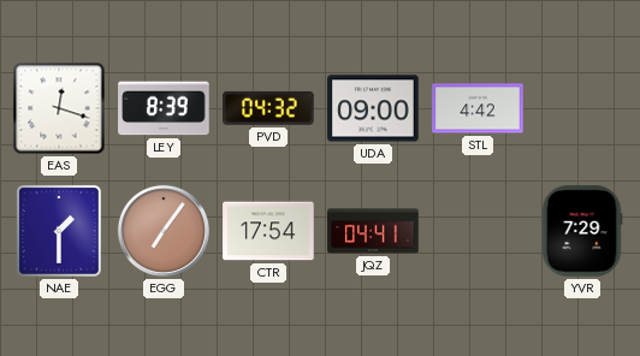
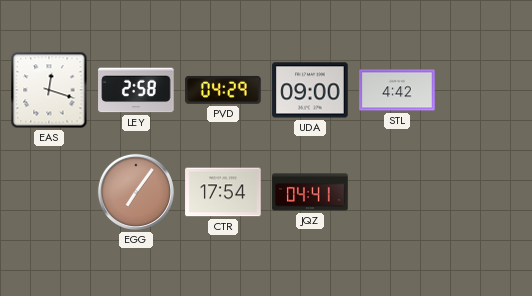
LEY: 8:39 -> 2:58
PVD: 04:32 -> 04:29
NAE: 1:30 -> none
YVR: 7:29 -> none
